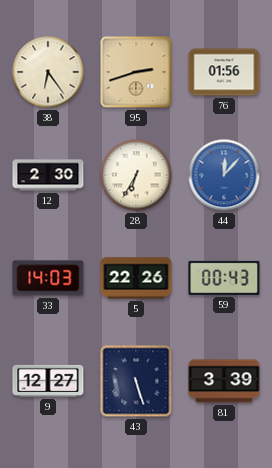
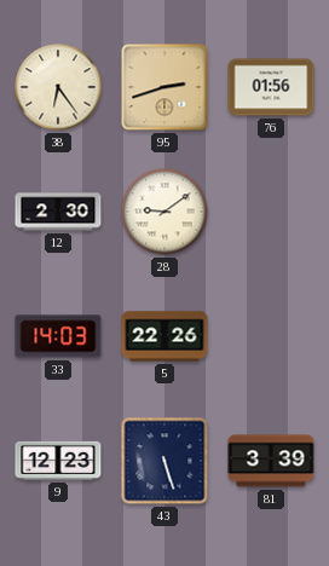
28: 6:35 -> 9:09
44: 12:07 -> none
59: 00:43 -> none
9: 12:27 -> 12:23
